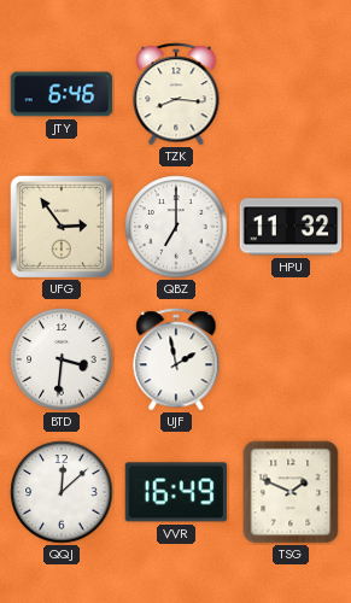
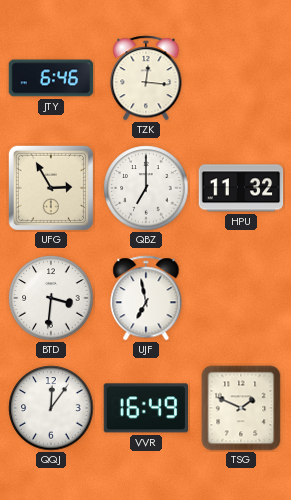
TZK: 8:16 -> 12:16
UFG: 2:54 -> 2:55
UJF: 1:58 -> 6:58
QQJ: 12:08 -> 12:06
